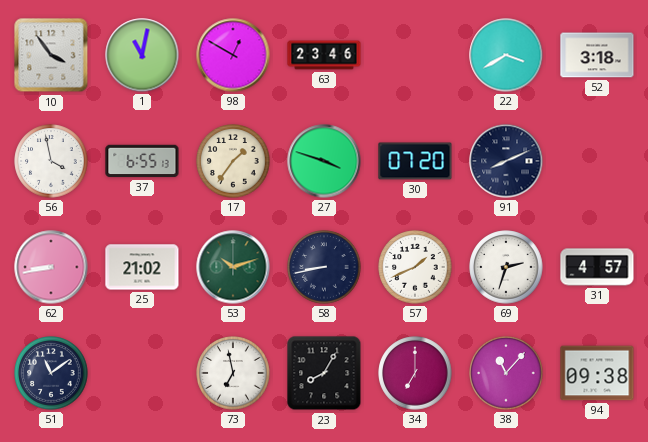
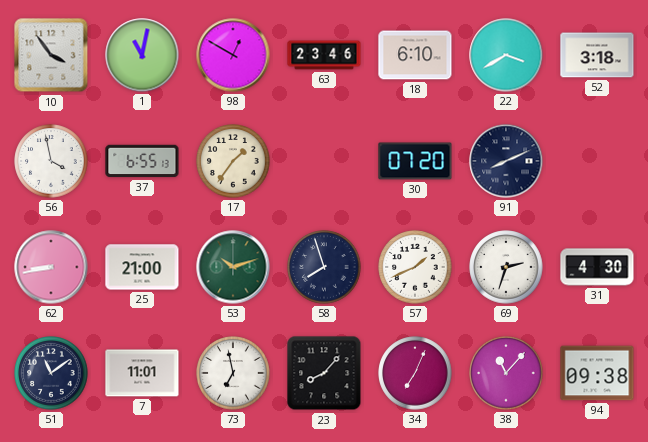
18: none -> 6:10
27: 3:48 -> none
25: 21:02 -> 21:00
58: 8:43 -> 7:57
31: 4:57 -> 4:30
7: none -> 11:01
23: 8:05 -> 8:07
34: 7:00 -> 7:04
